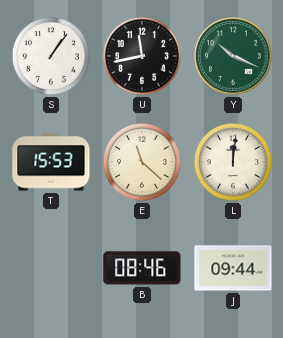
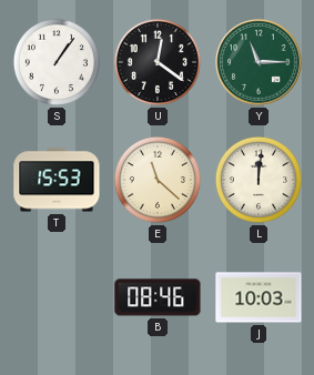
U: 11:43 -> 12:21
Y: 10:19 -> 11:15
J: 09:44 -> 10:03
